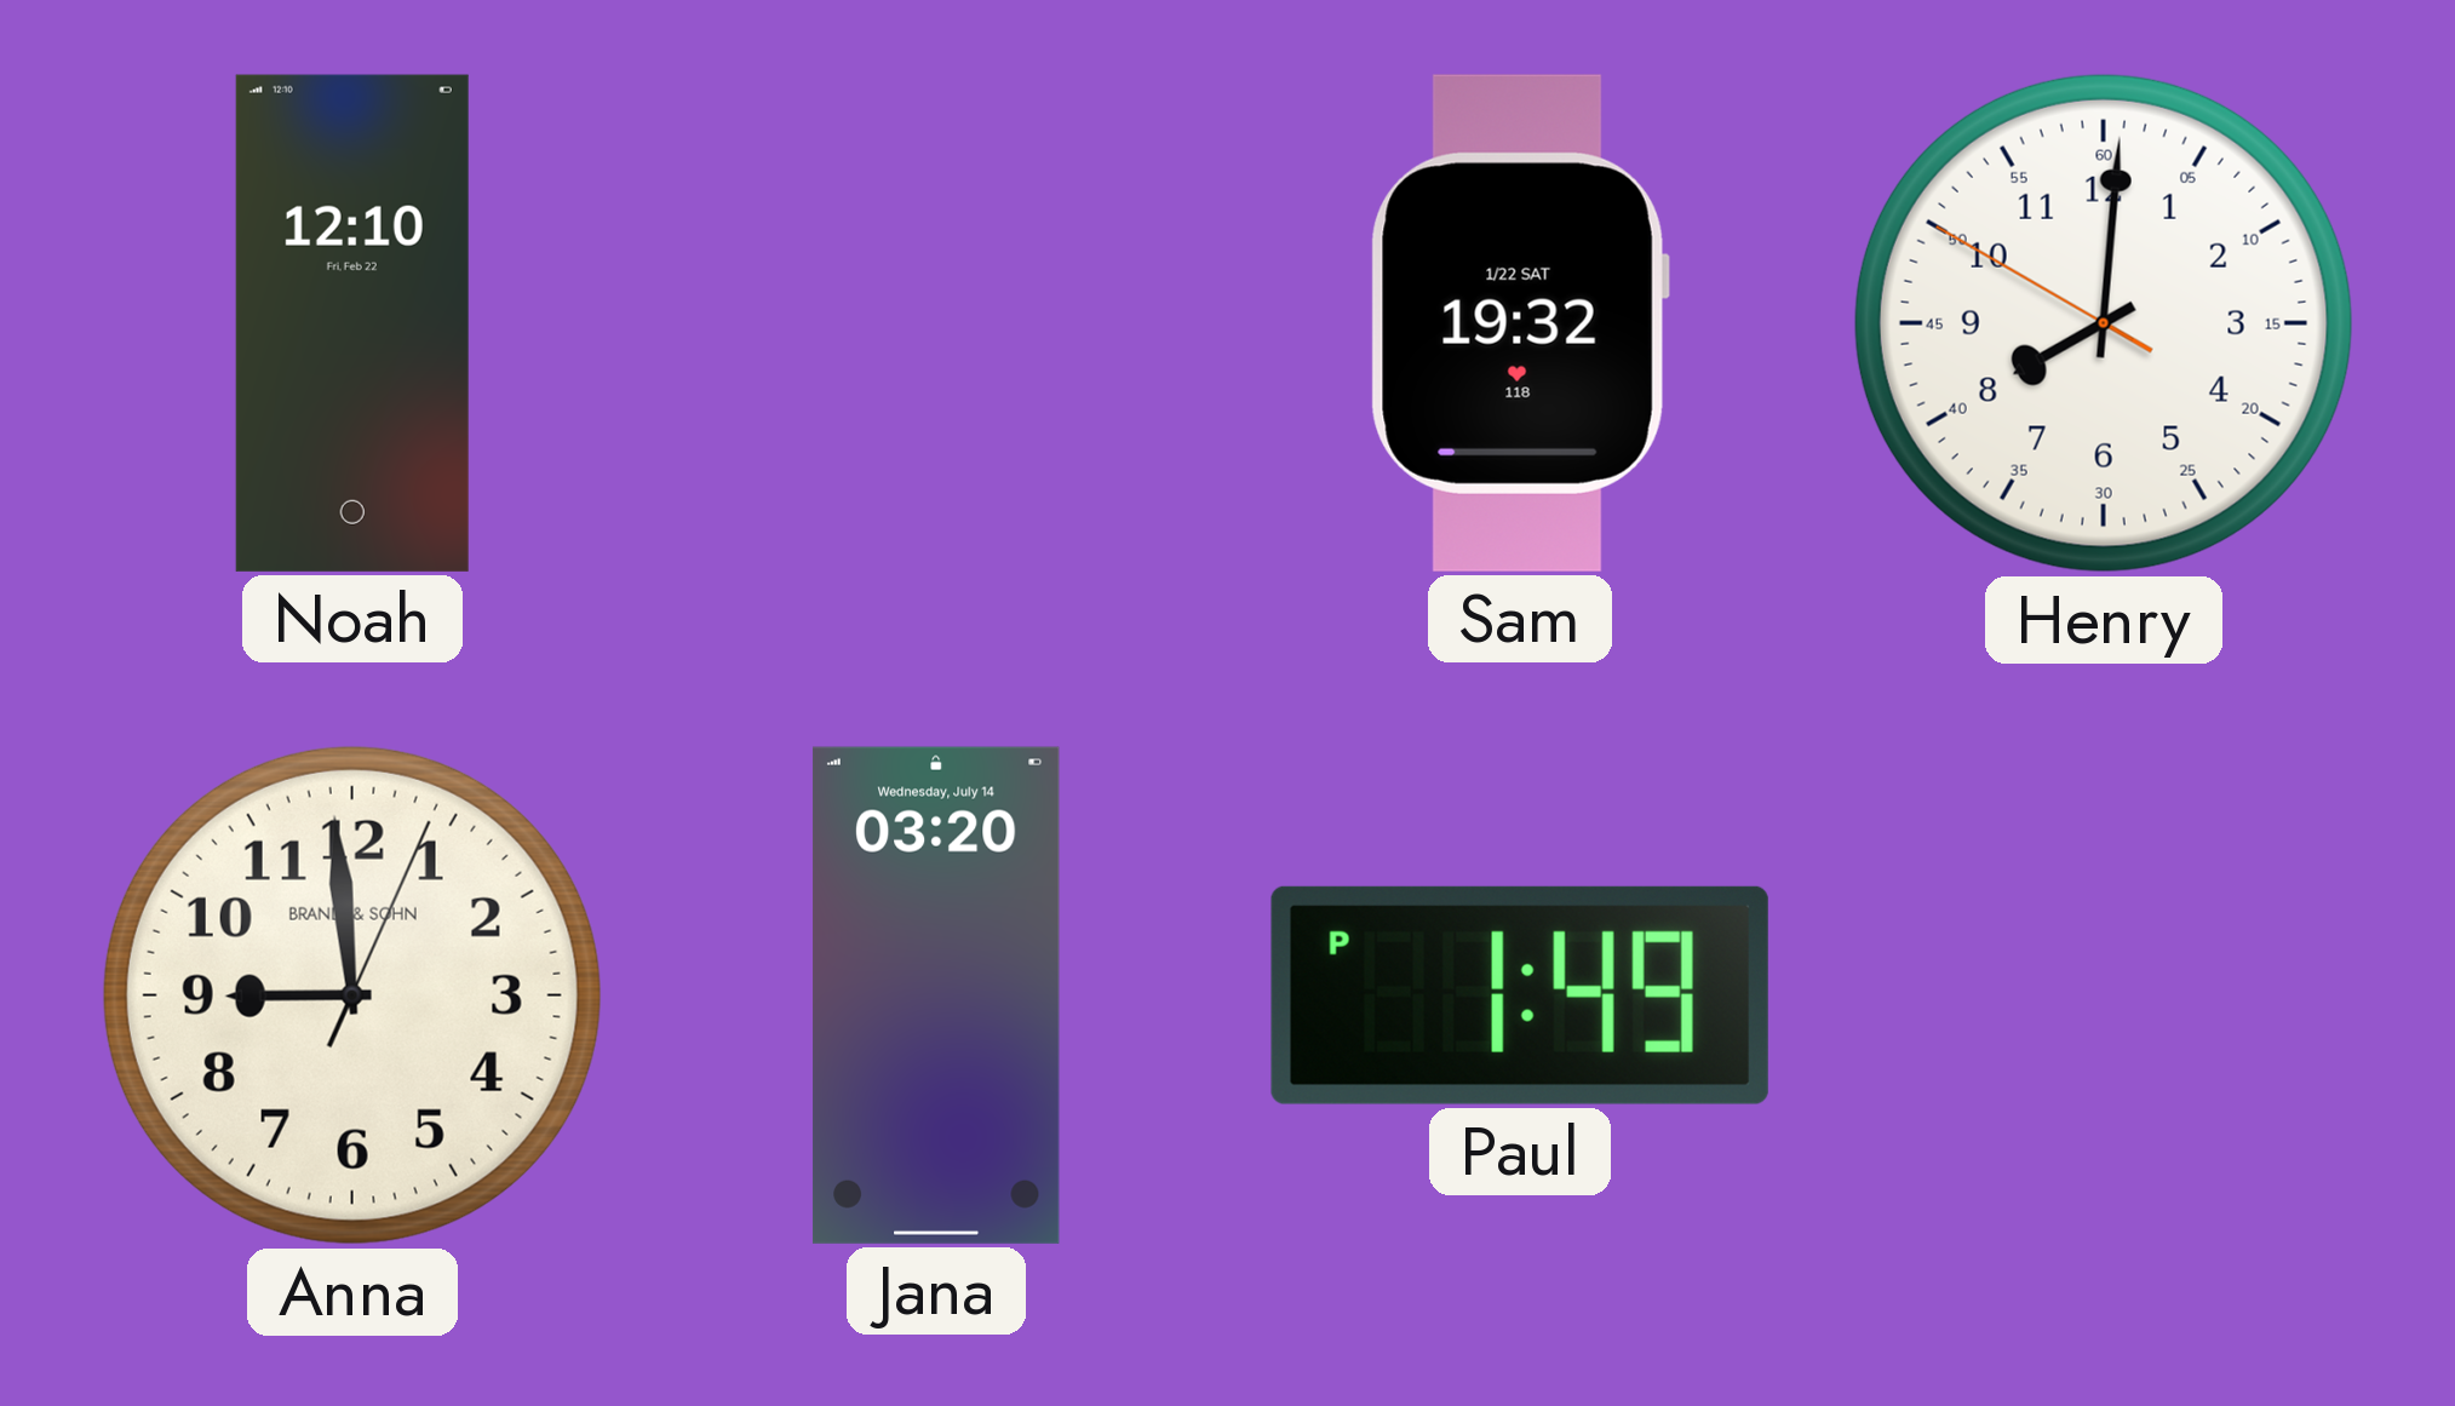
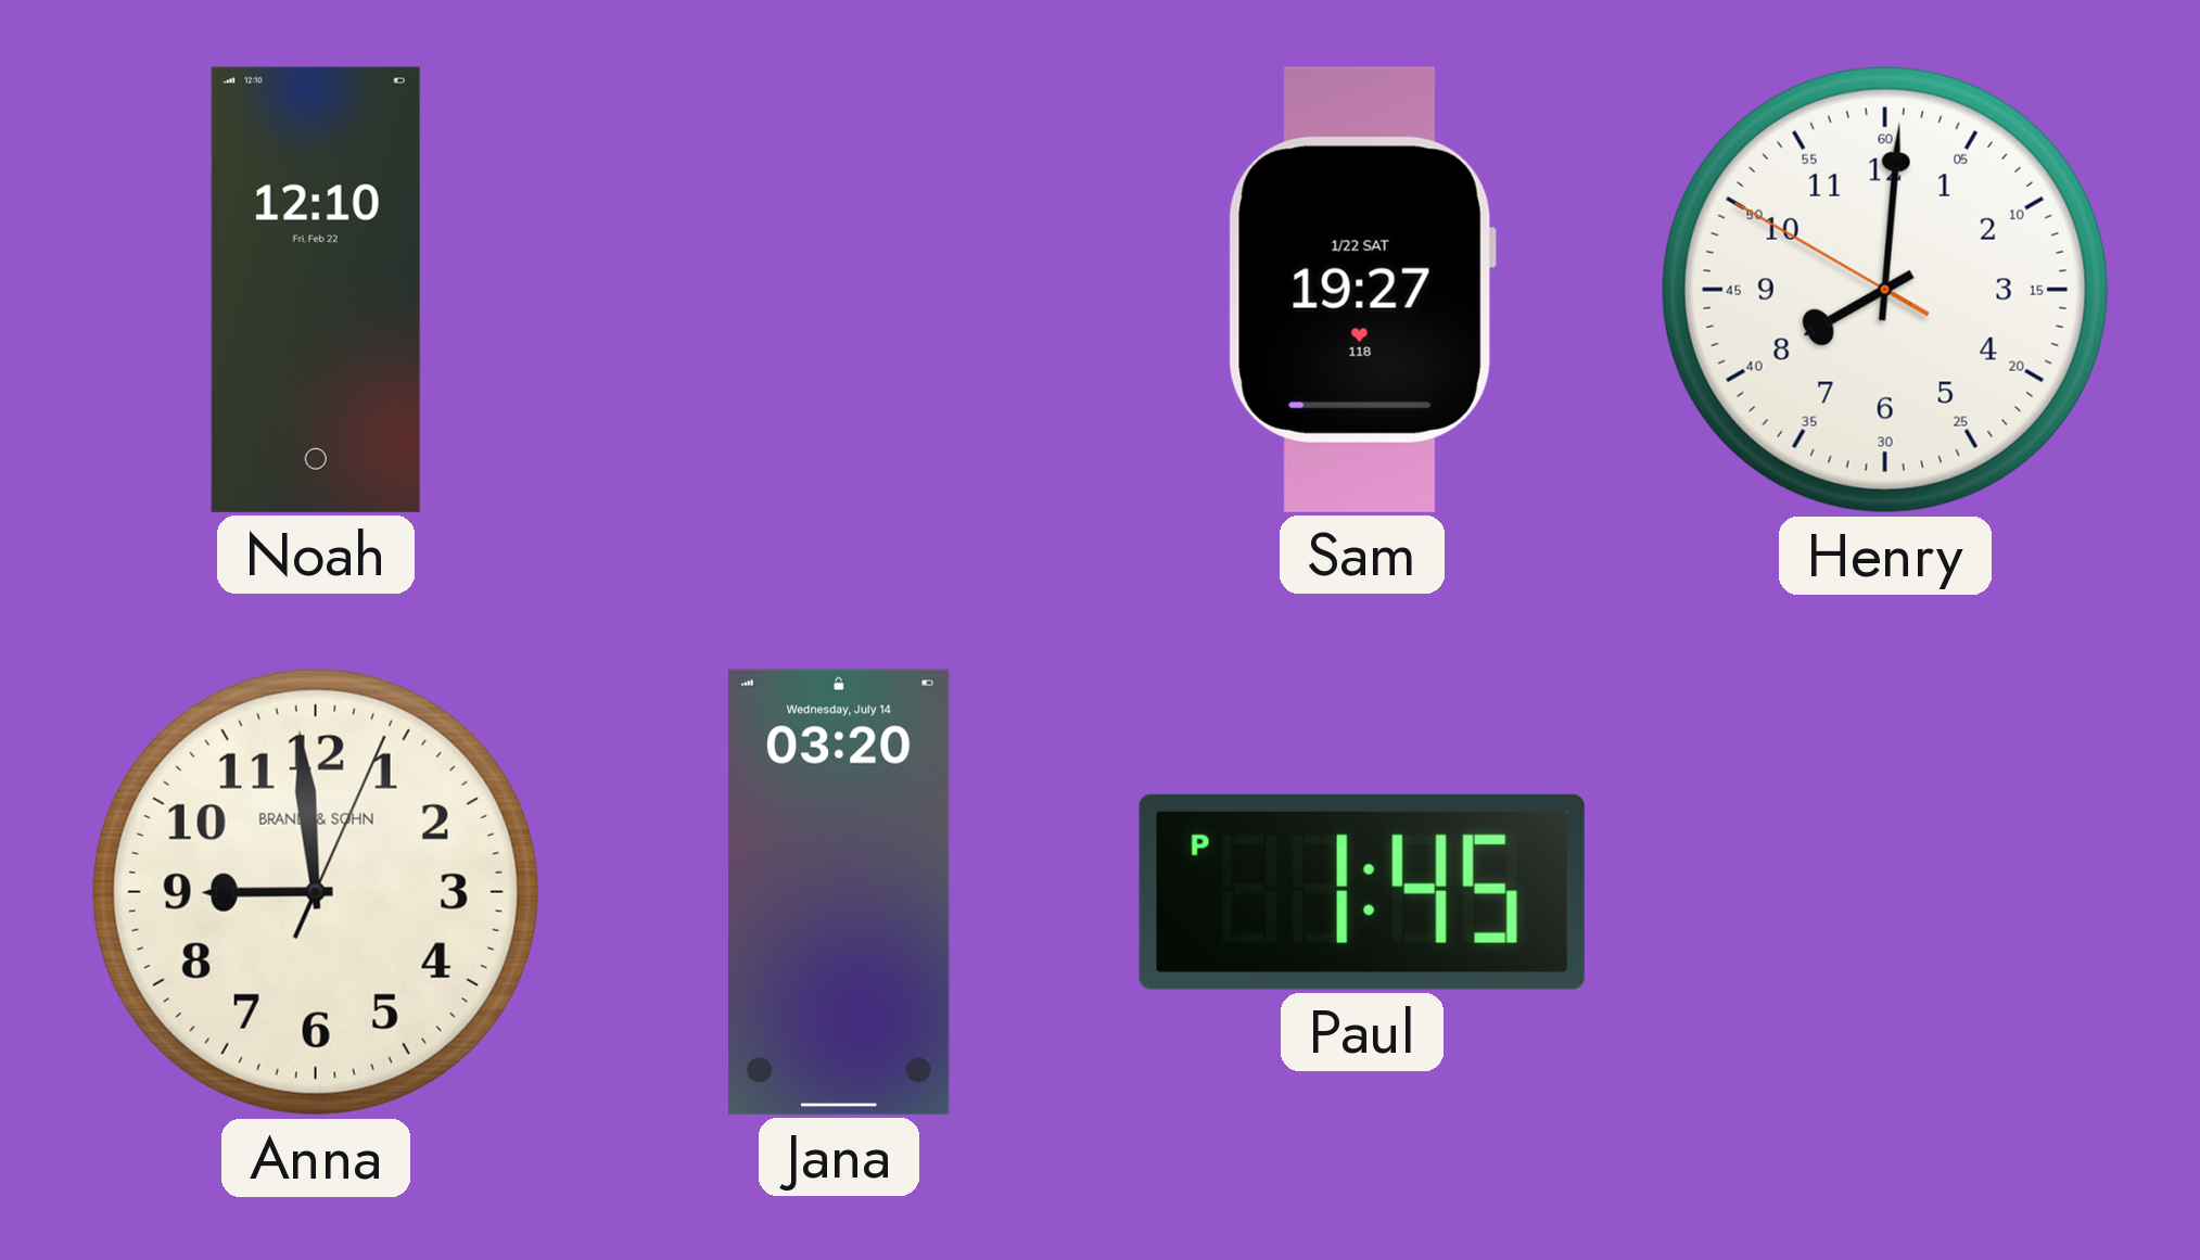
Sam: 19:32 -> 19:27
Paul: 1:49 -> 1:45
